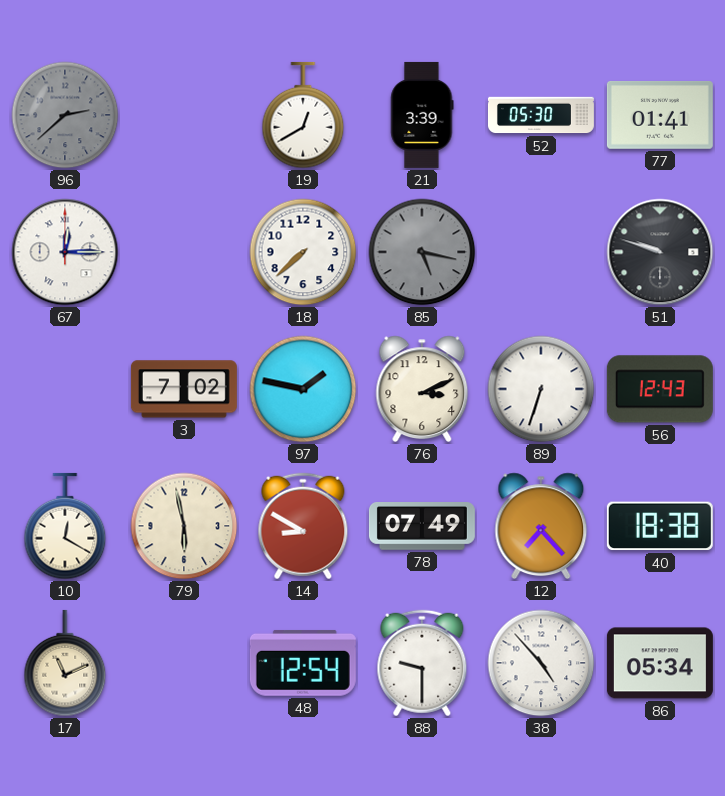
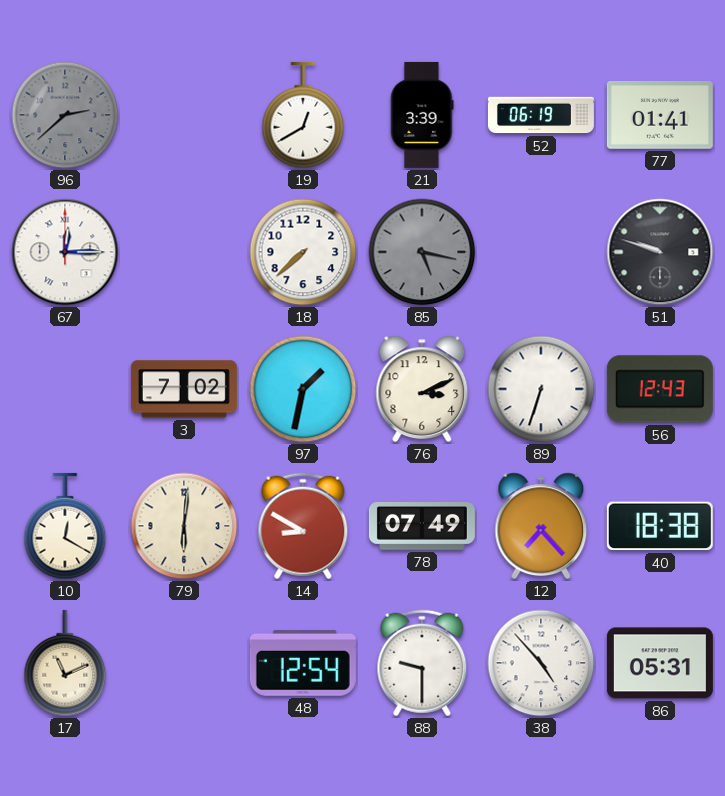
52: 05:30 -> 06:19
97: 1:47 -> 1:32
79: 5:58 -> 6:01
86: 05:34 -> 05:31
